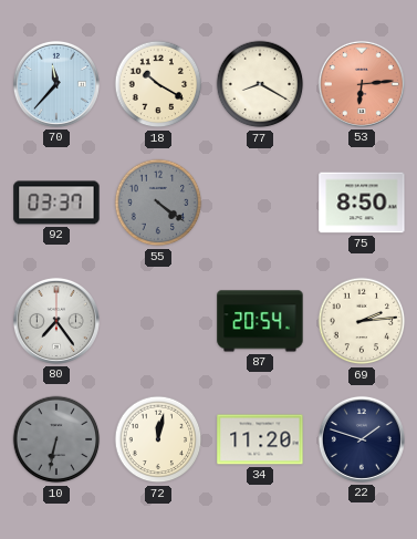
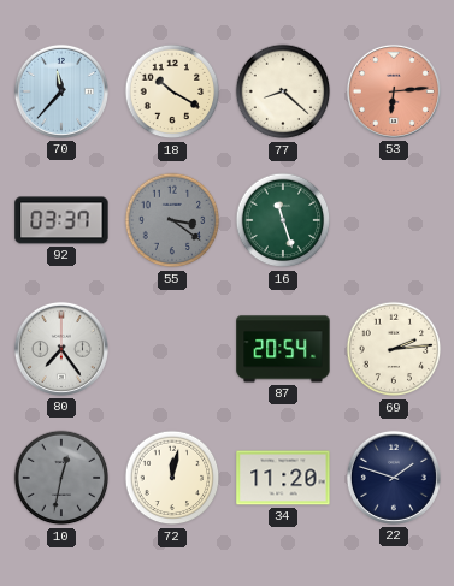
77: 8:20 -> 8:22
55: 4:21 -> 3:21
16: none -> 11:27
75: 8:50 -> none
10: 6:32 -> 12:32
